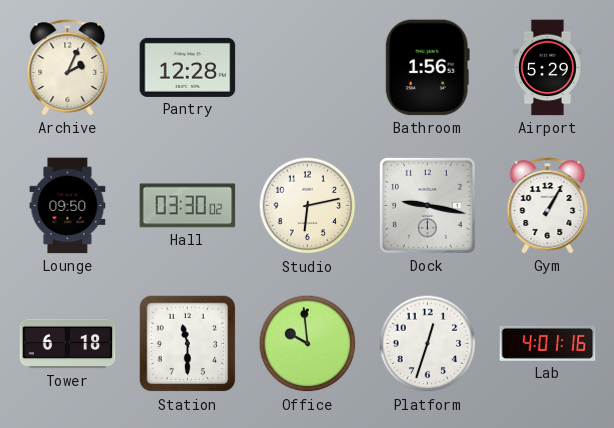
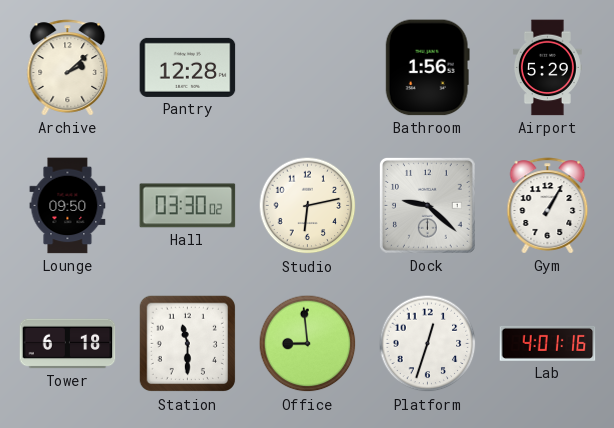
Archive: 2:04 -> 2:08
Dock: 9:17 -> 9:22
Office: 9:59 -> 8:59
